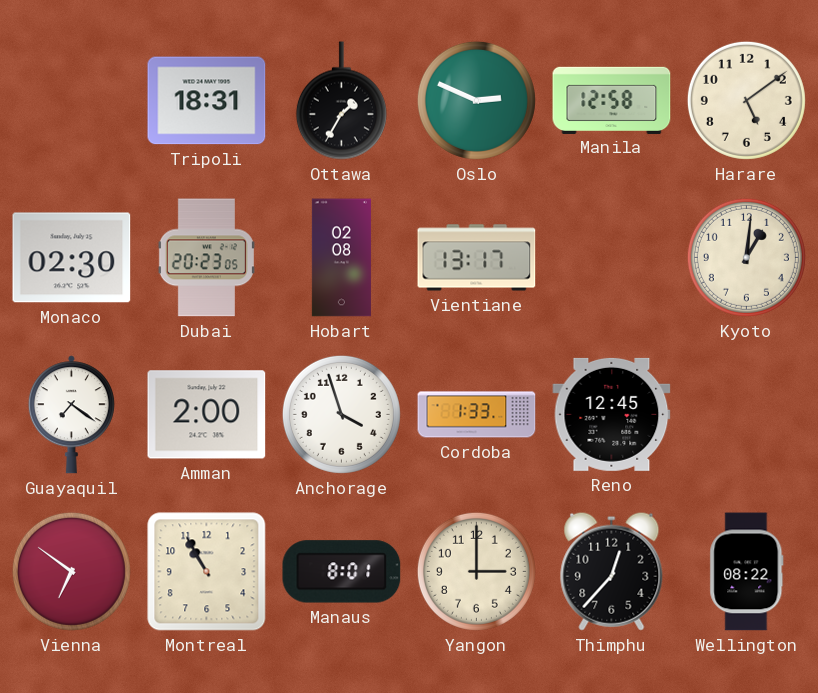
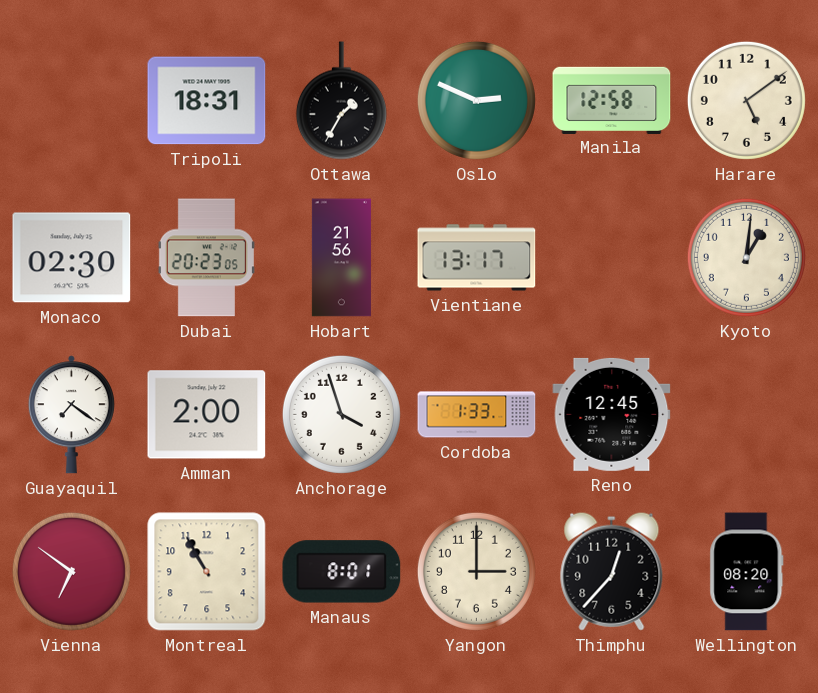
Hobart: 02:08 -> 21:56
Wellington: 08:22 -> 08:20
